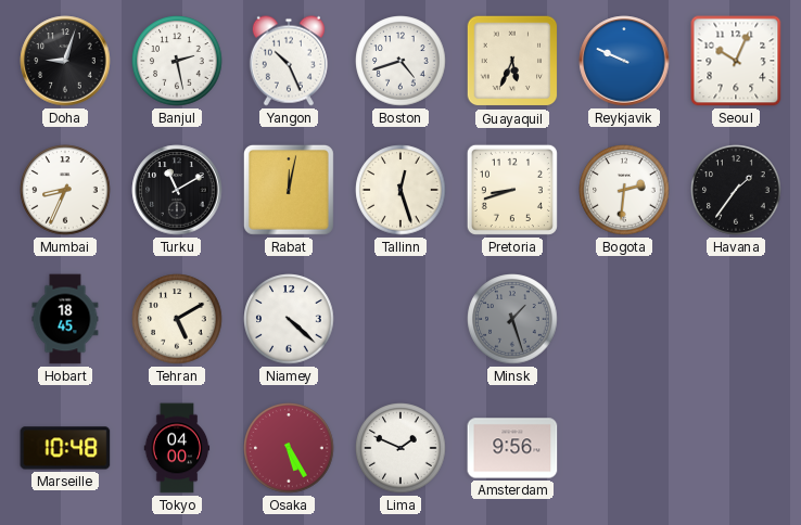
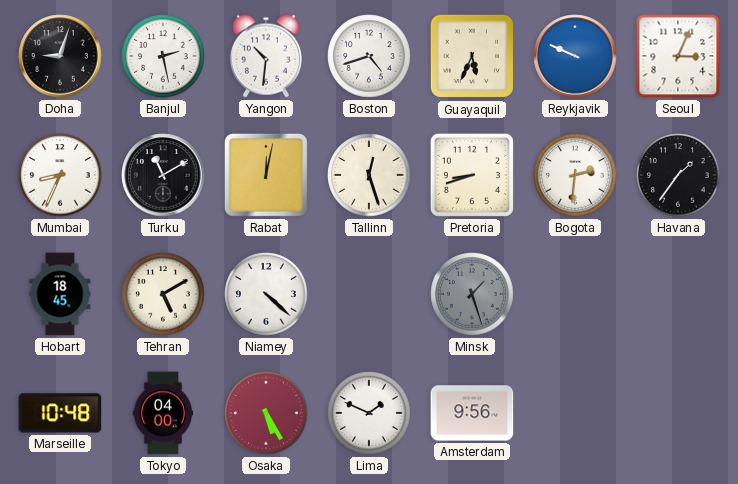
Yangon: 10:26 -> 10:31
Seoul: 10:04 -> 3:04
